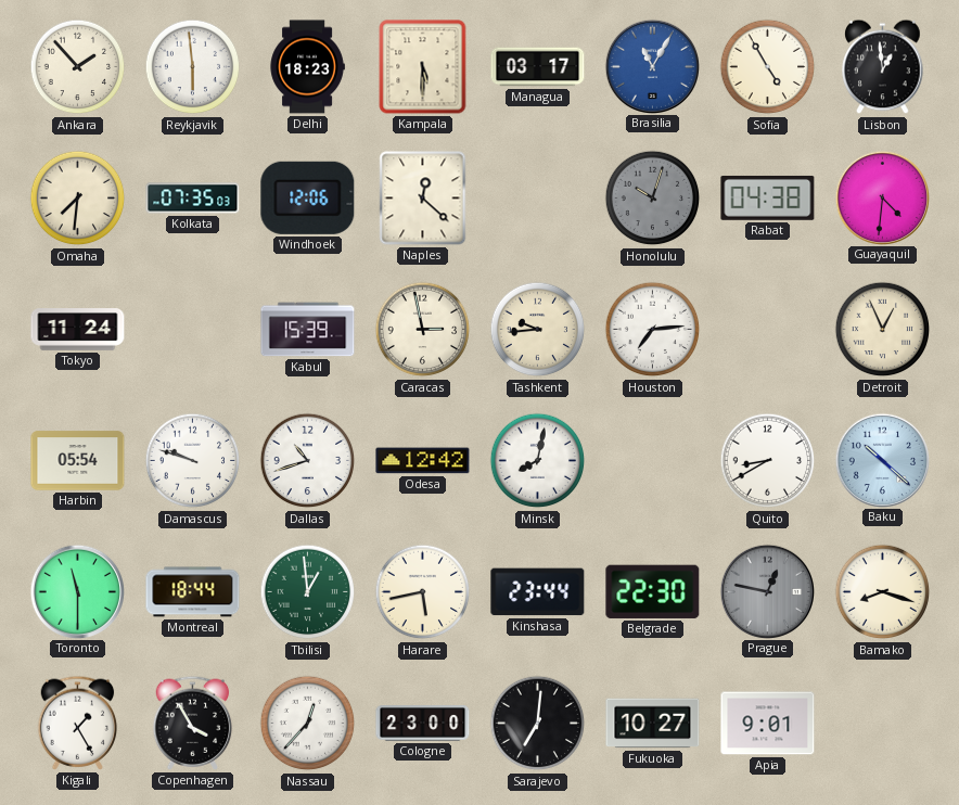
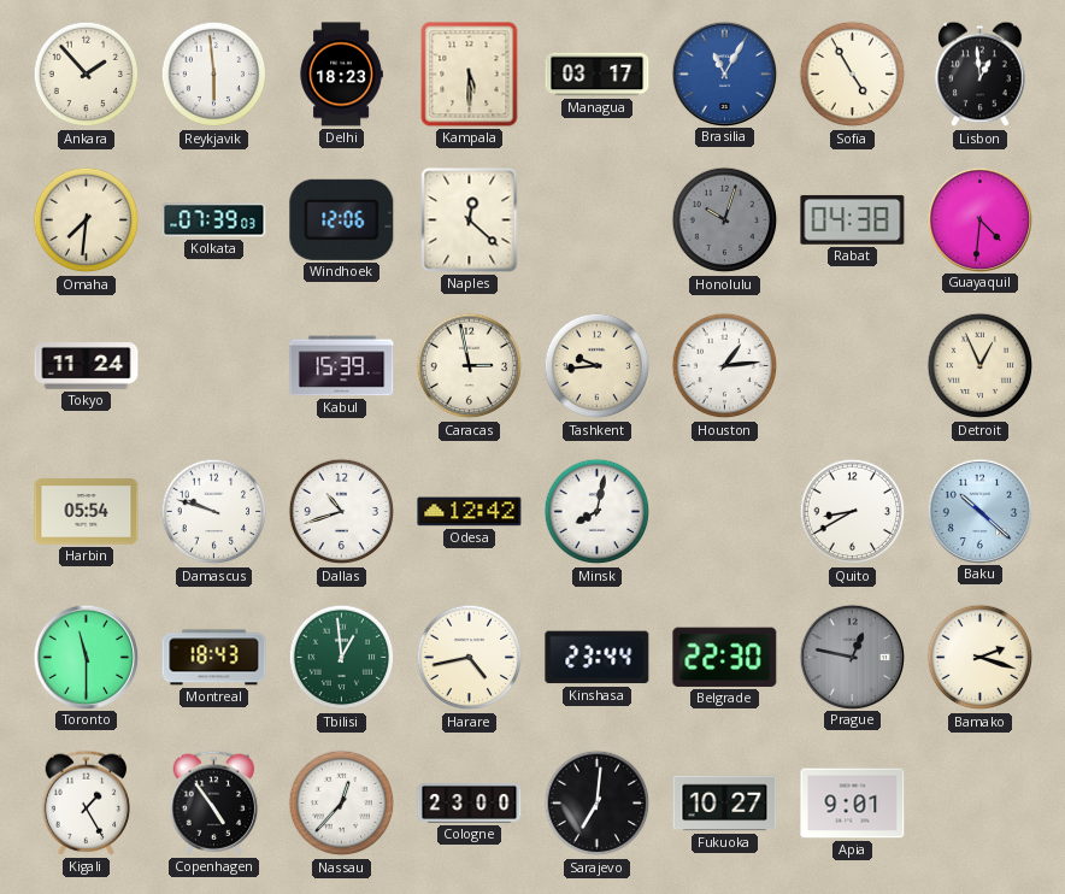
Kolkata: 07:35 -> 07:39
Houston: 7:14 -> 1:14
Montreal: 18:44 -> 18:43
Harare: 5:43 -> 4:43
Bamako: 8:18 -> 2:18
Copenhagen: 3:55 -> 4:54
